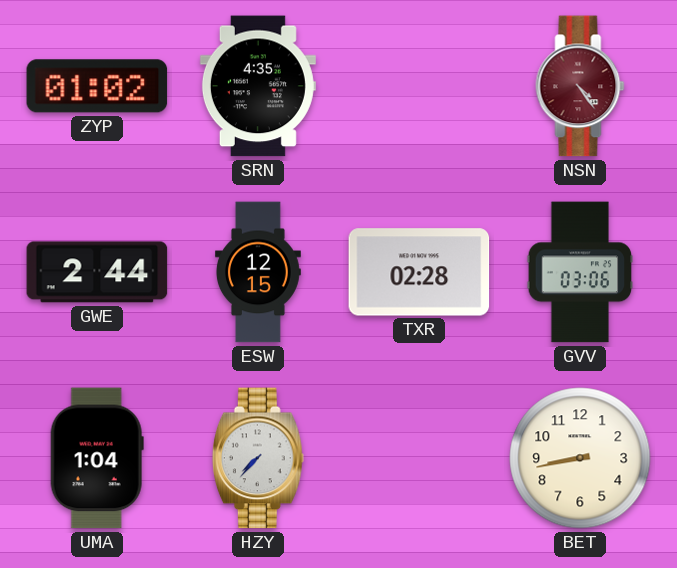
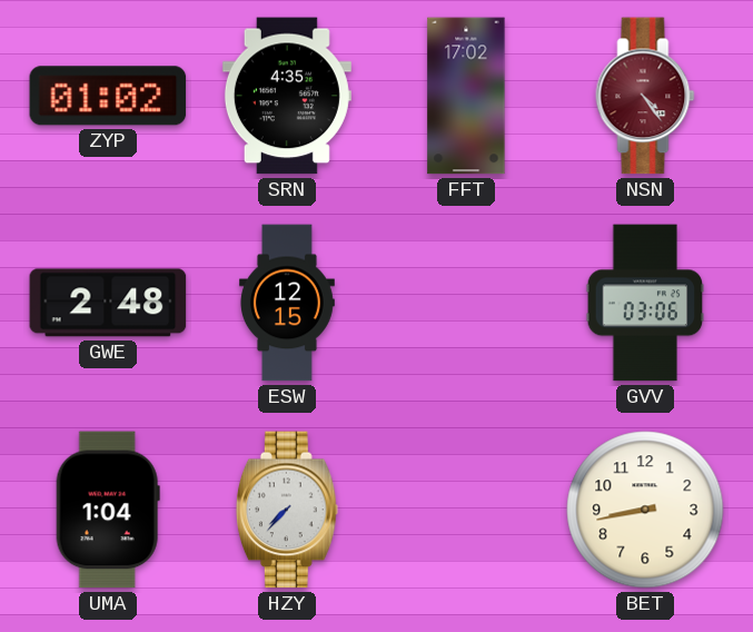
FFT: none -> 17:02
GWE: 2:44 -> 2:48
TXR: 02:28 -> none
